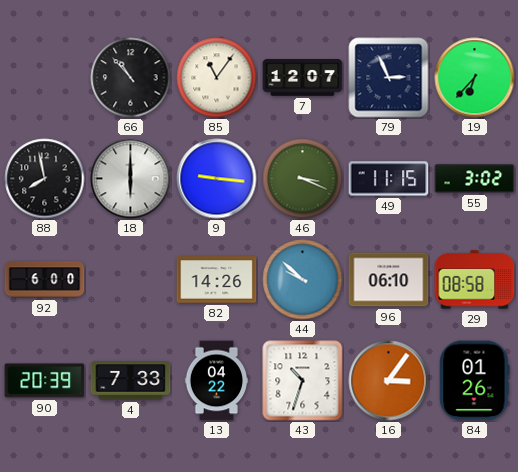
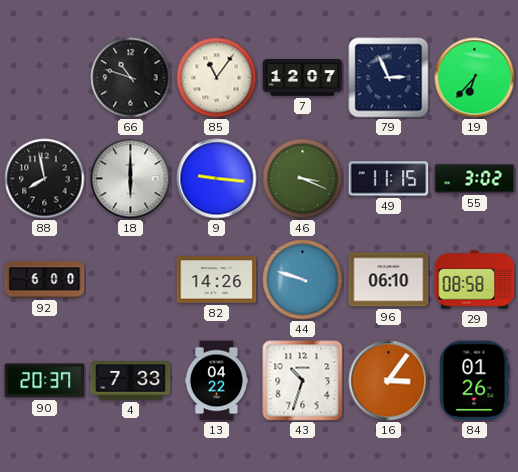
66: 10:53 -> 10:48
44: 9:52 -> 9:48
90: 20:39 -> 20:37
